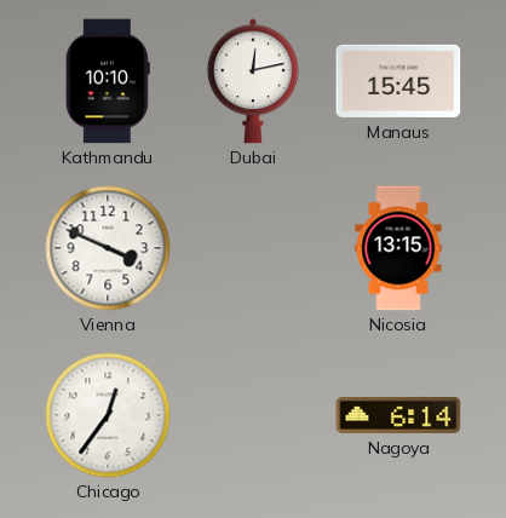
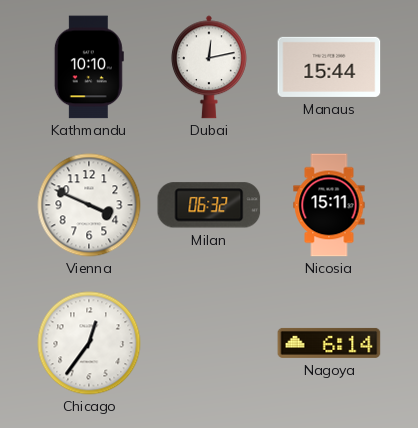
Manaus: 15:45 -> 15:44
Milan: none -> 06:32
Nicosia: 13:15 -> 15:11
